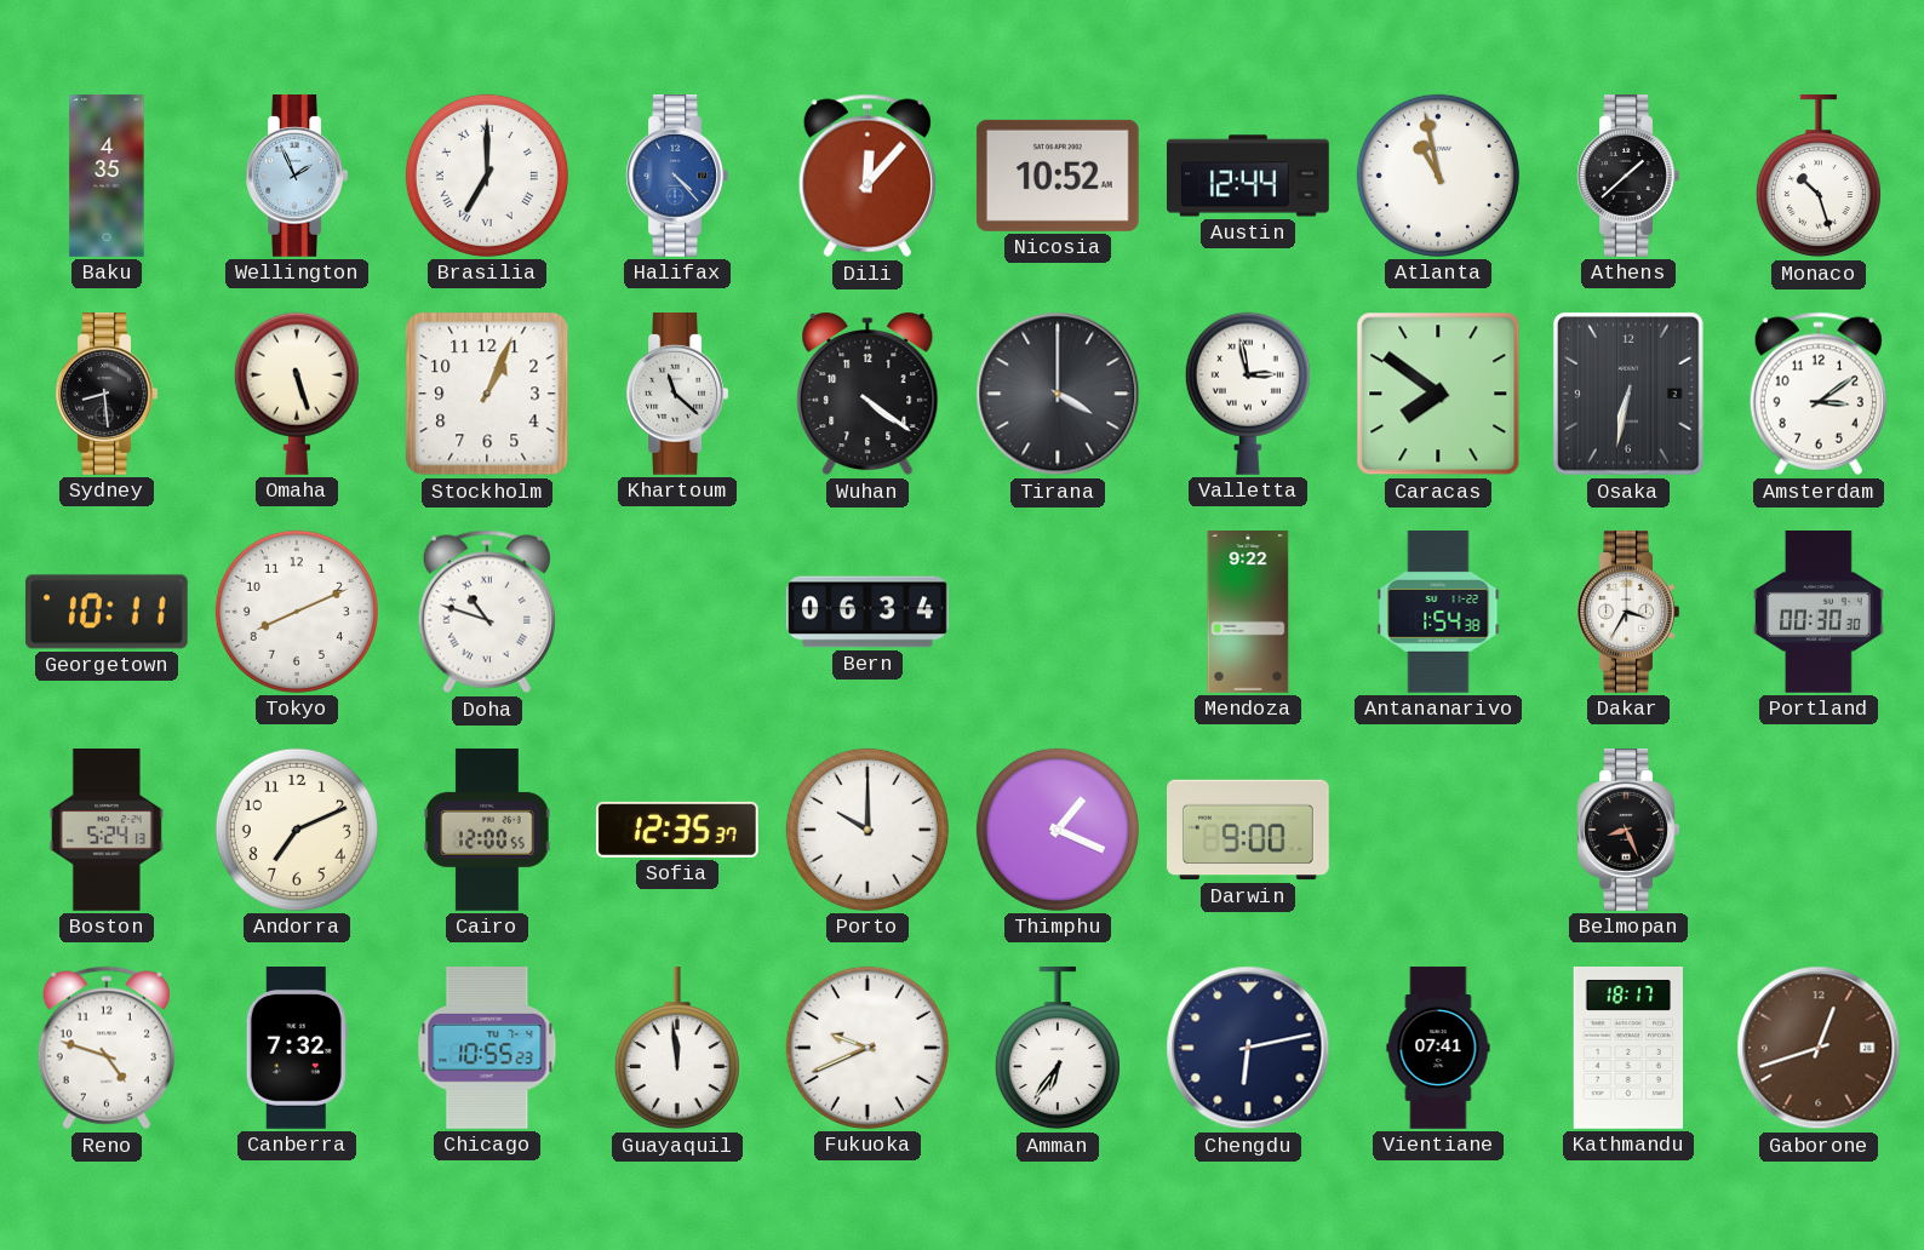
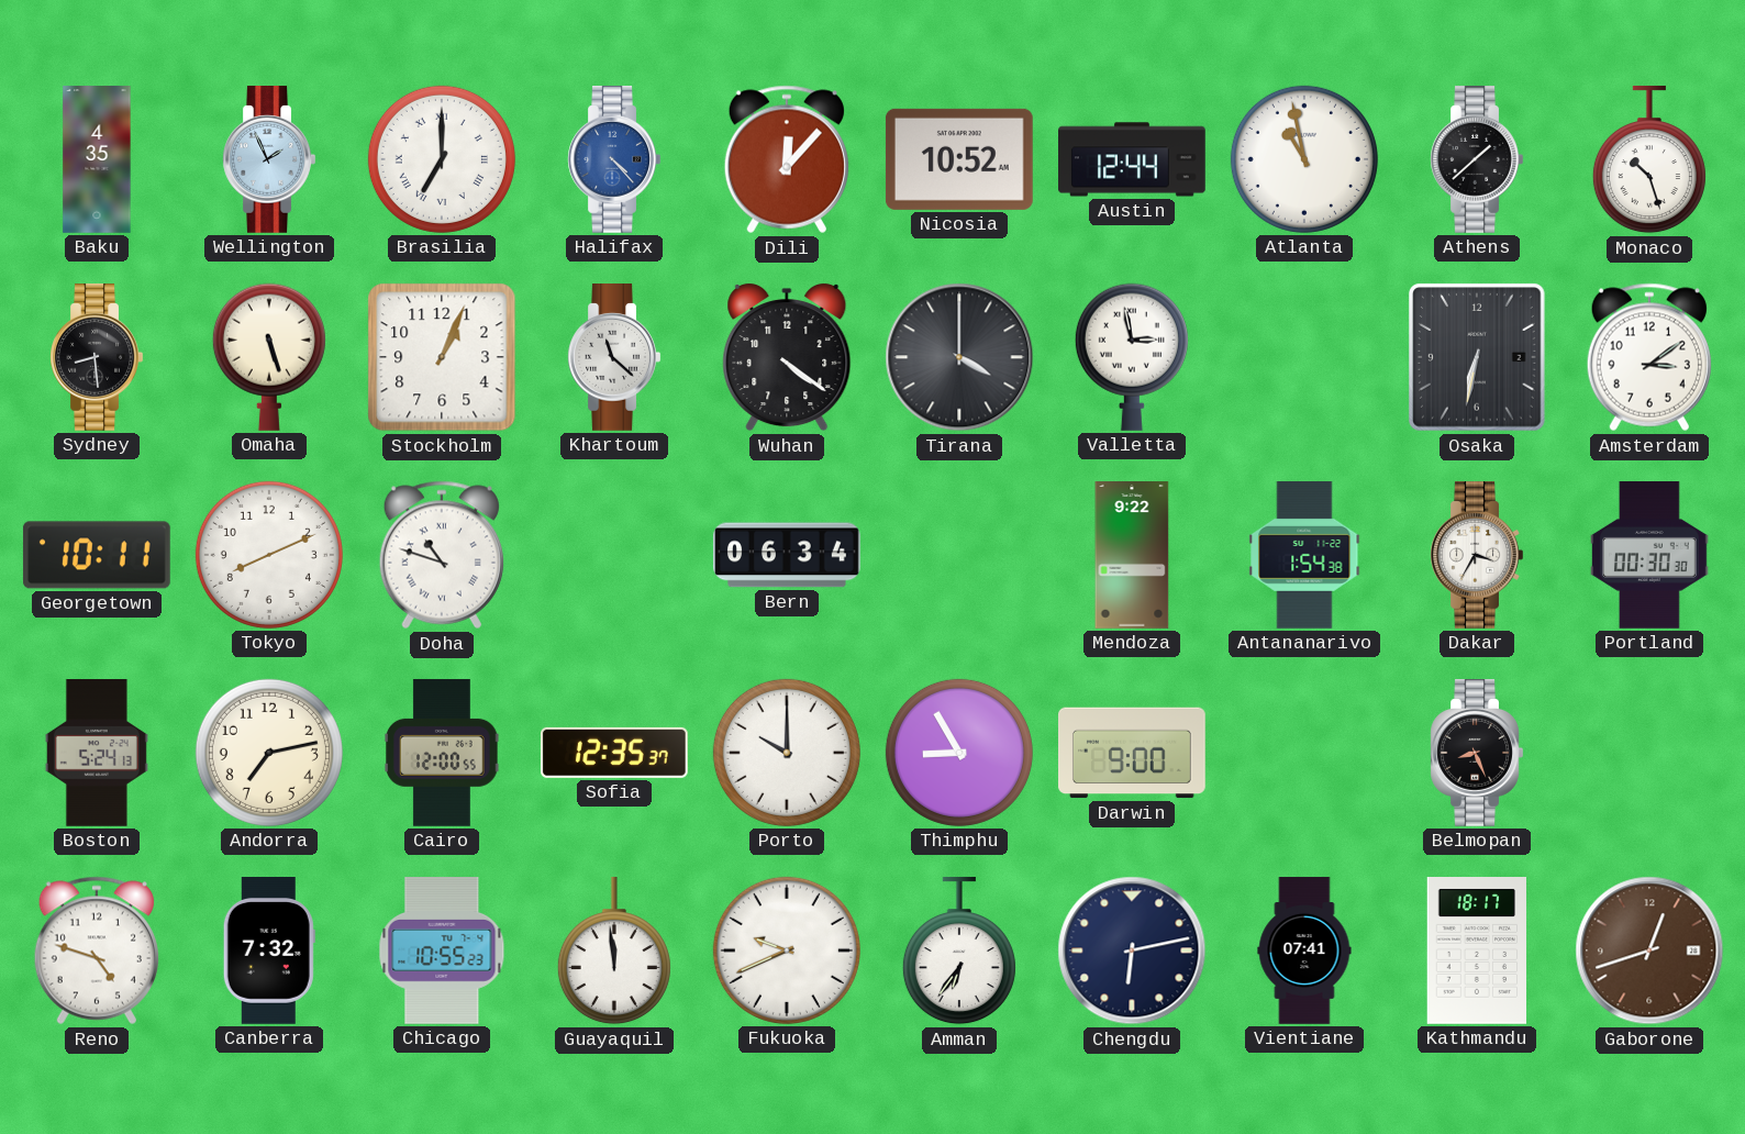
Caracas: 7:51 -> none
Andorra: 7:11 -> 7:13
Thimphu: 1:19 -> 8:55
